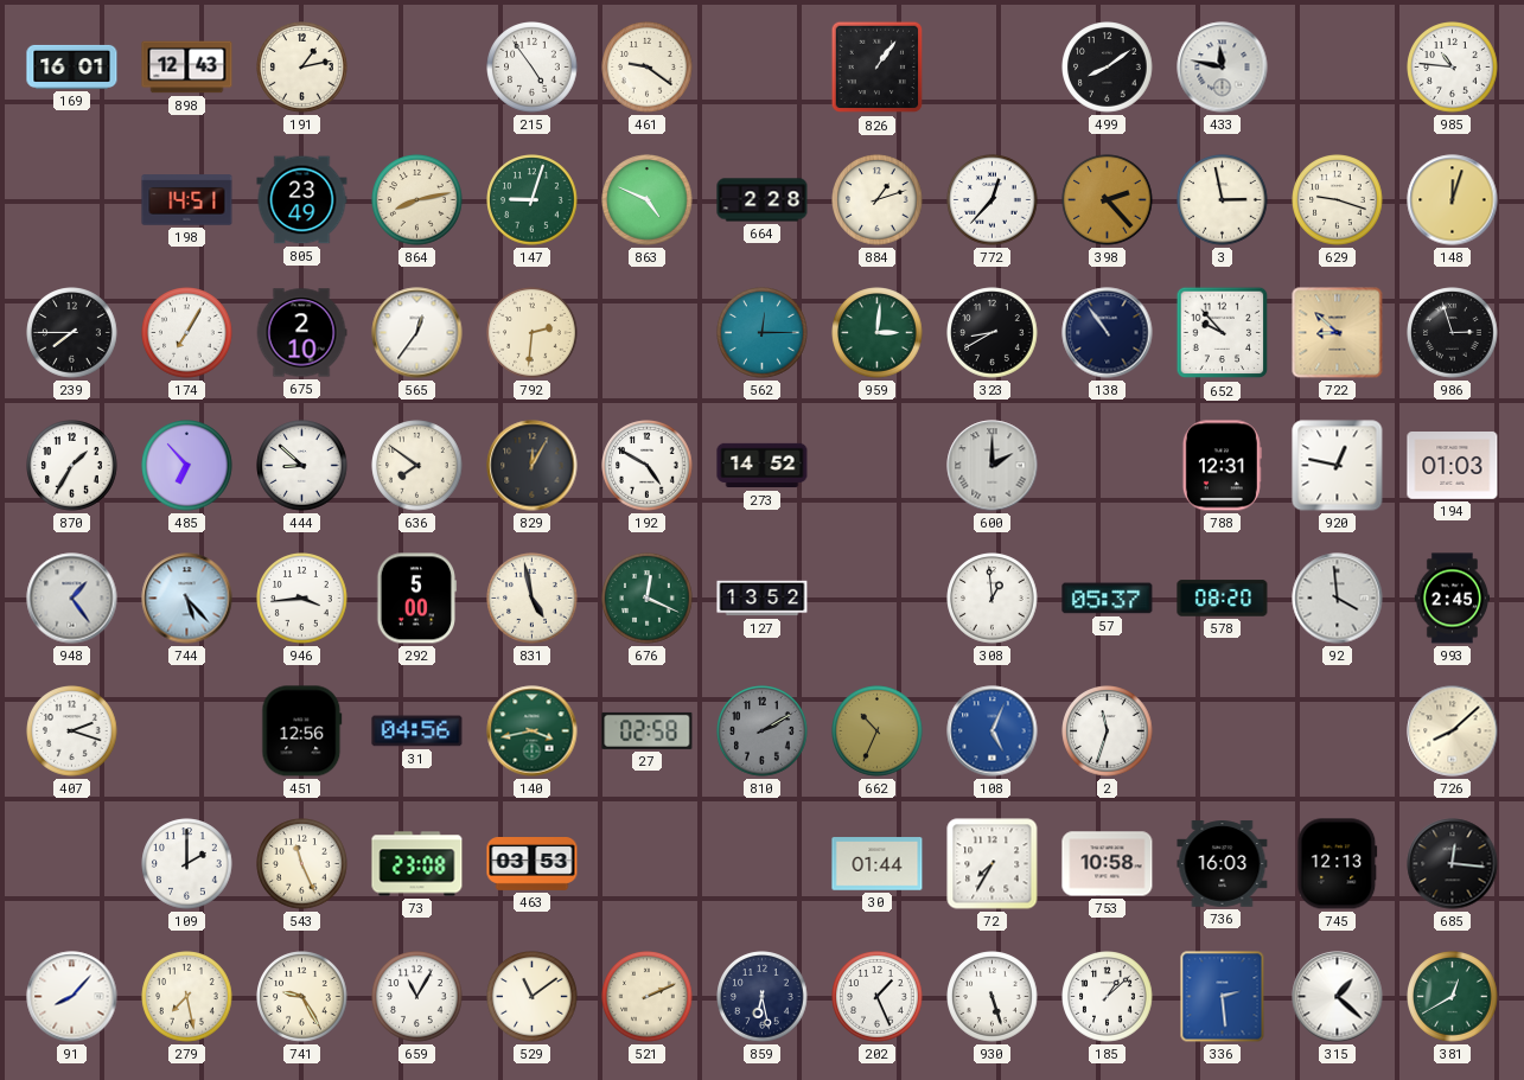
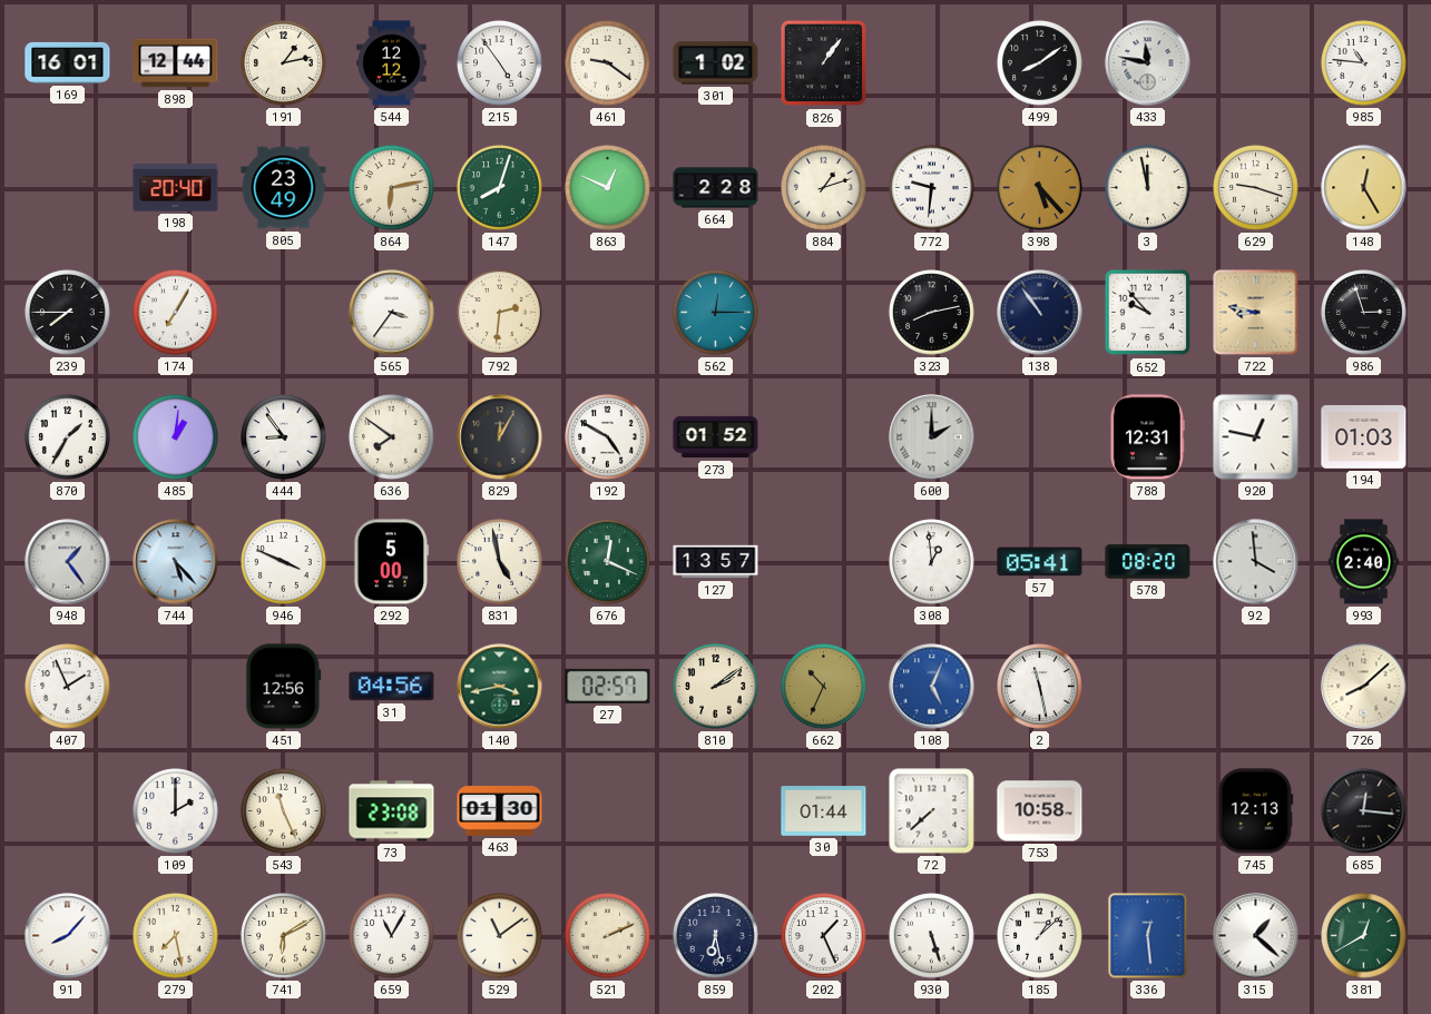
898: 12:43 -> 12:44
544: none -> 12:12
301: none -> 1:02
198: 14:51 -> 20:40
864: 8:13 -> 6:13
147: 9:03 -> 8:03
863: 4:49 -> 12:49
772: 12:37 -> 9:31
398: 2:23 -> 5:23
3: 2:58 -> 11:58
148: 12:03 -> 12:25
675: 2:10 -> none
565: 12:36 -> 3:36
959: 3:01 -> none
323: 8:40 -> 8:13
722: 8:52 -> 8:47
485: 6:53 -> 1:01
444: 8:52 -> 8:54
273: 14:52 -> 01:52
946: 3:44 -> 3:49
127: 13:52 -> 13:57
57: 05:37 -> 05:41
993: 2:45 -> 2:40
407: 2:18 -> 1:56
27: 02:58 -> 02:57
810: 2:10 -> 2:09
810 dial: grey -> cream
2: 11:33 -> 11:28
463: 03:53 -> 01:30
72: 7:35 -> 7:38
736: 16:03 -> none
741: 9:25 -> 6:10
336: 2:29 -> 12:29
